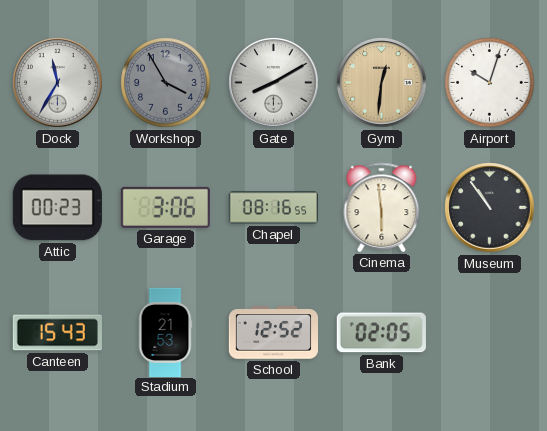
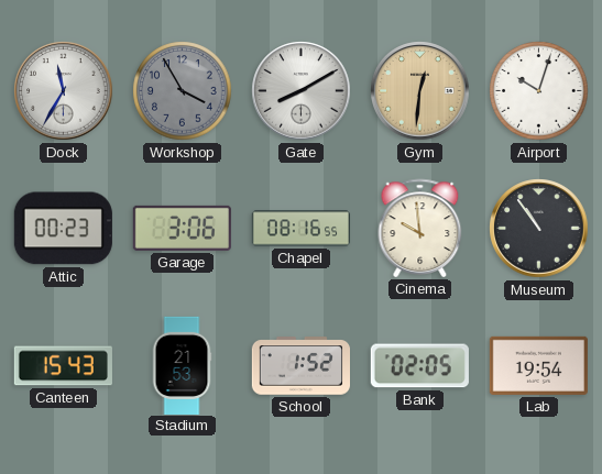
Cinema: 5:59 -> 9:59
School: 12:52 -> 1:52
Lab: none -> 19:54
